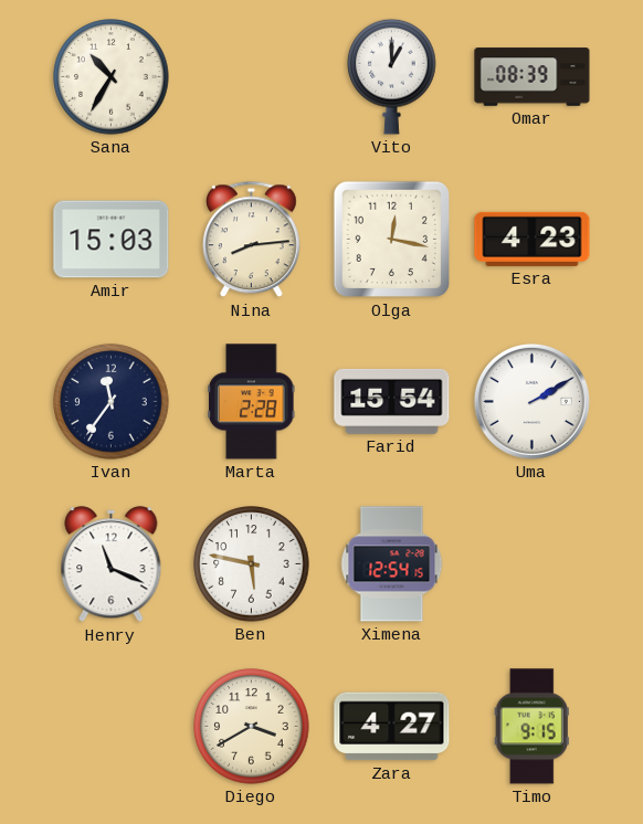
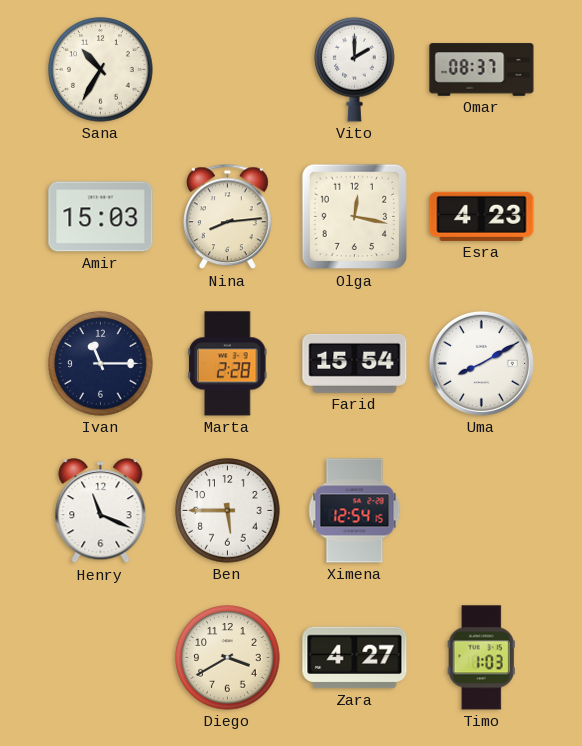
Vito: 1:00 -> 2:00
Omar: 08:39 -> 08:37
Ivan: 11:36 -> 11:15
Uma: 2:10 -> 8:10
Ben: 5:47 -> 5:45
Timo: 9:15 -> 1:03
